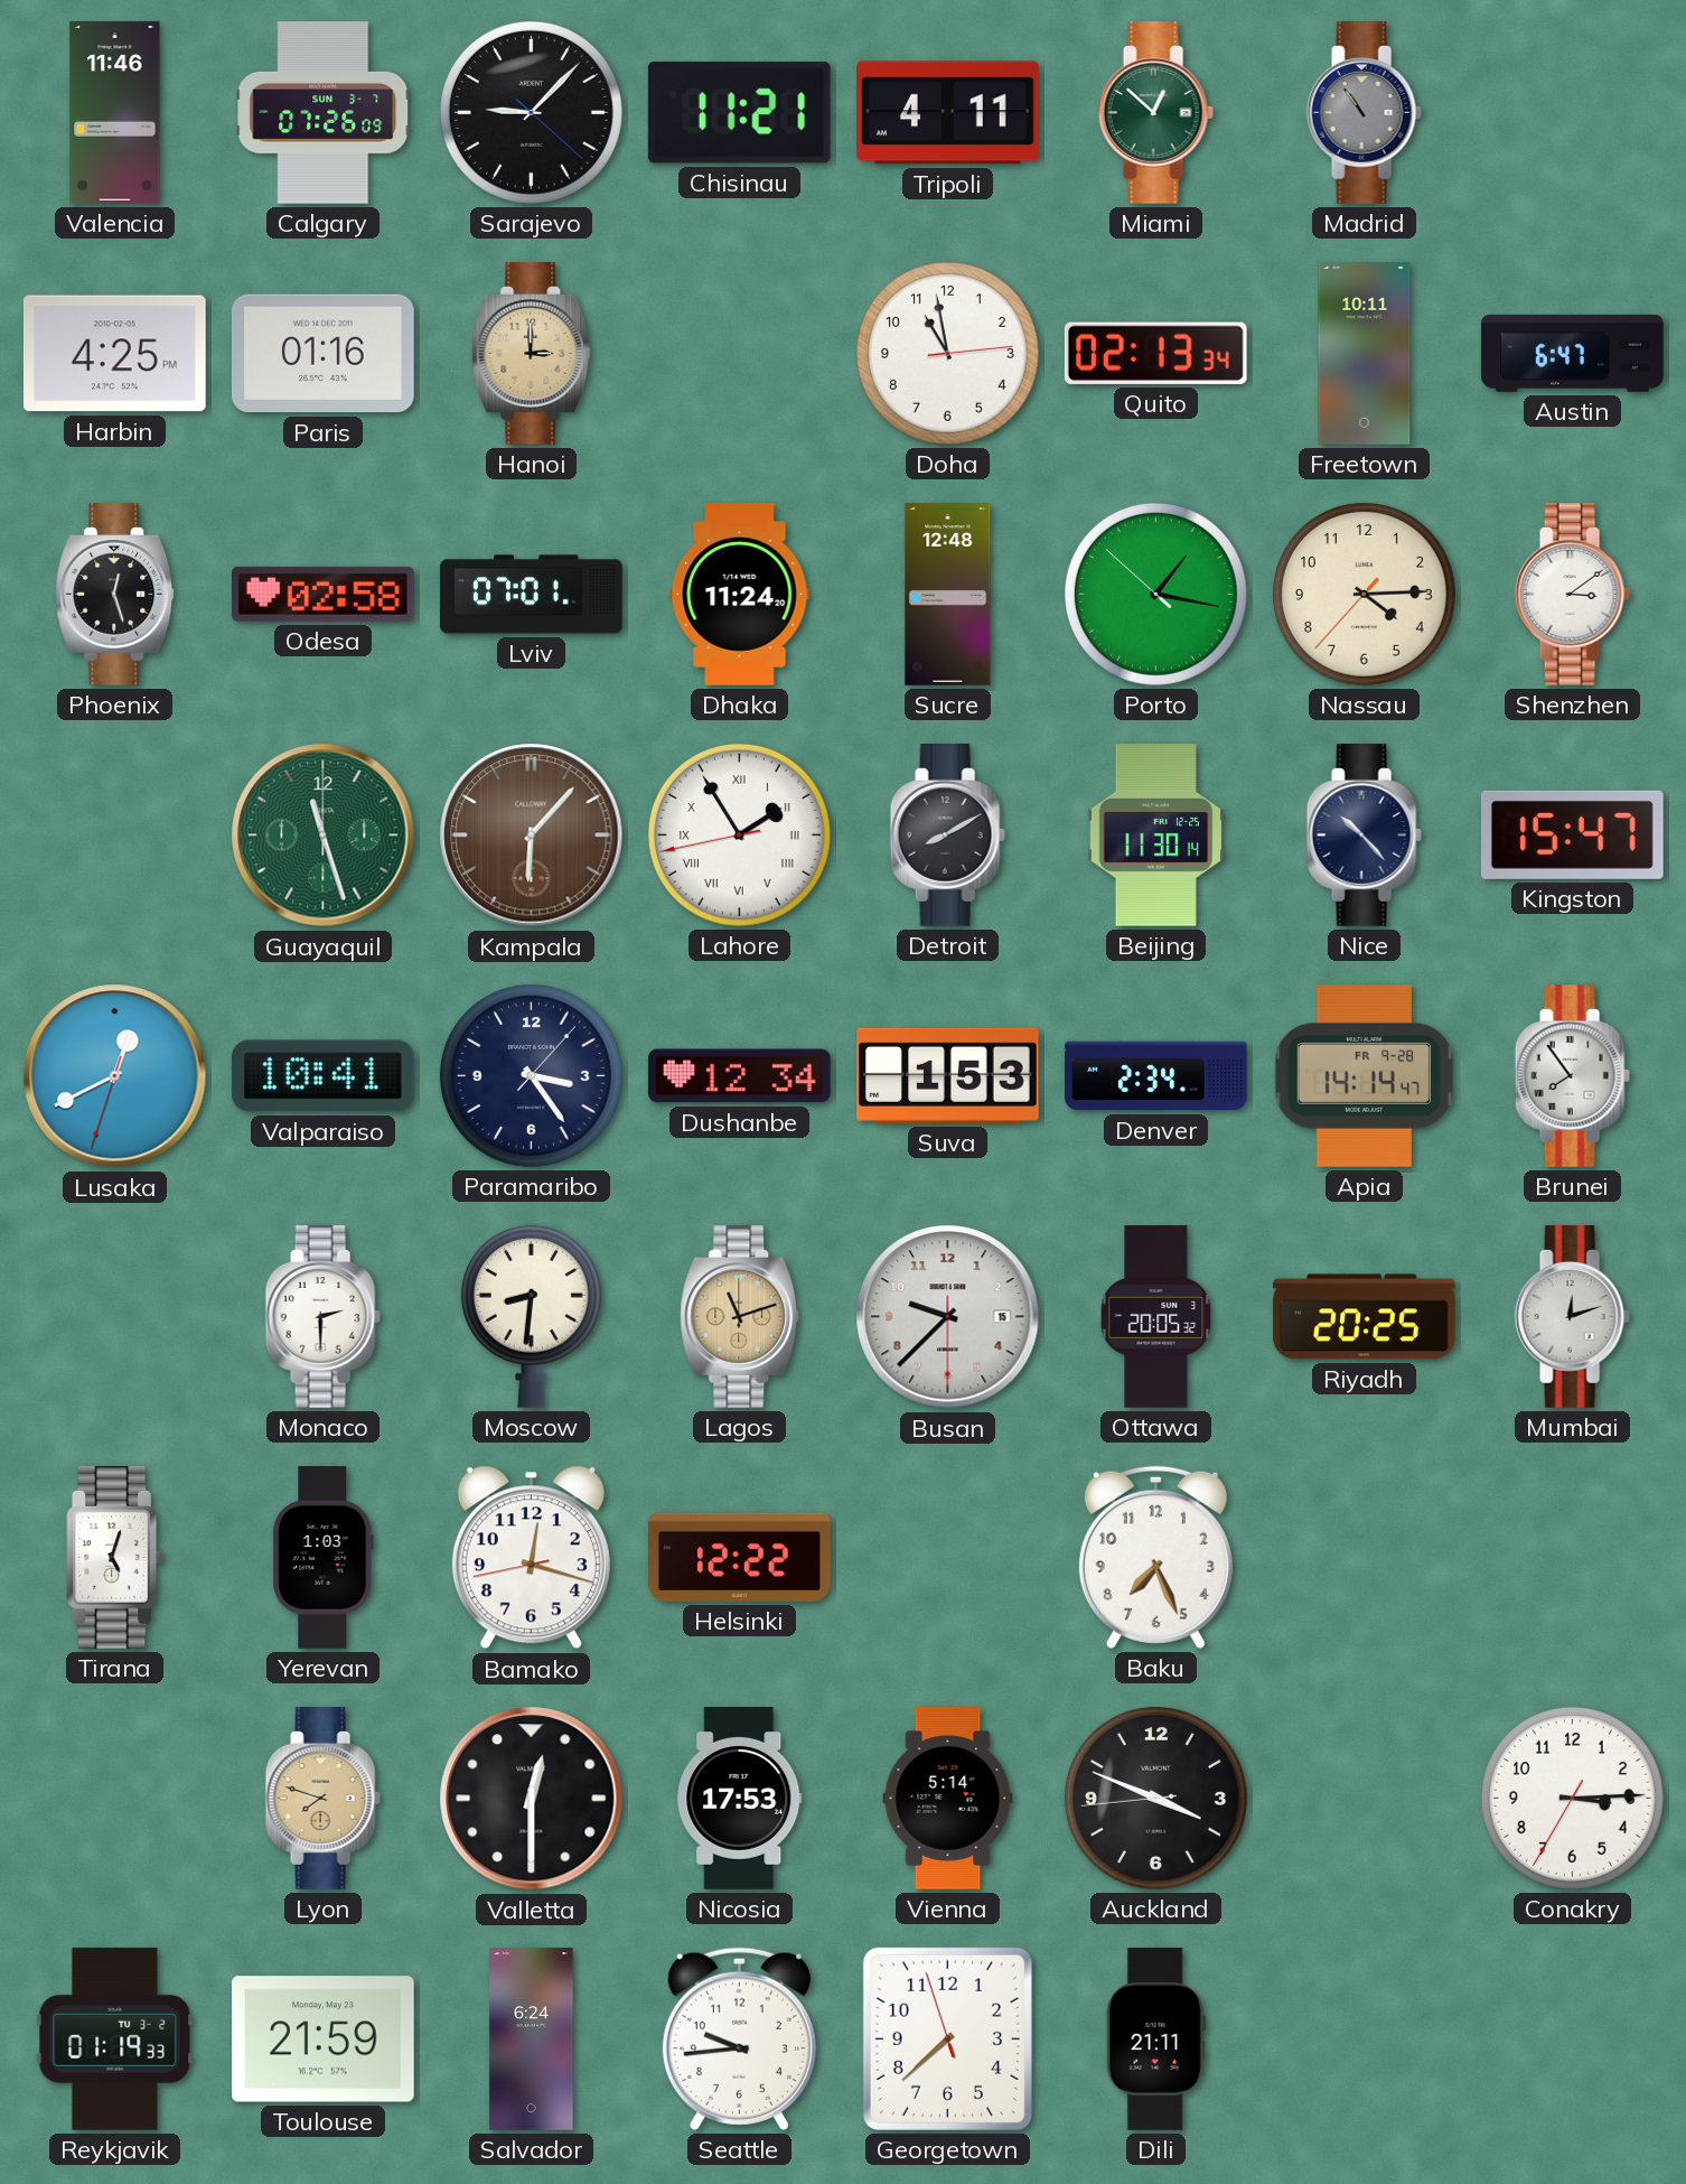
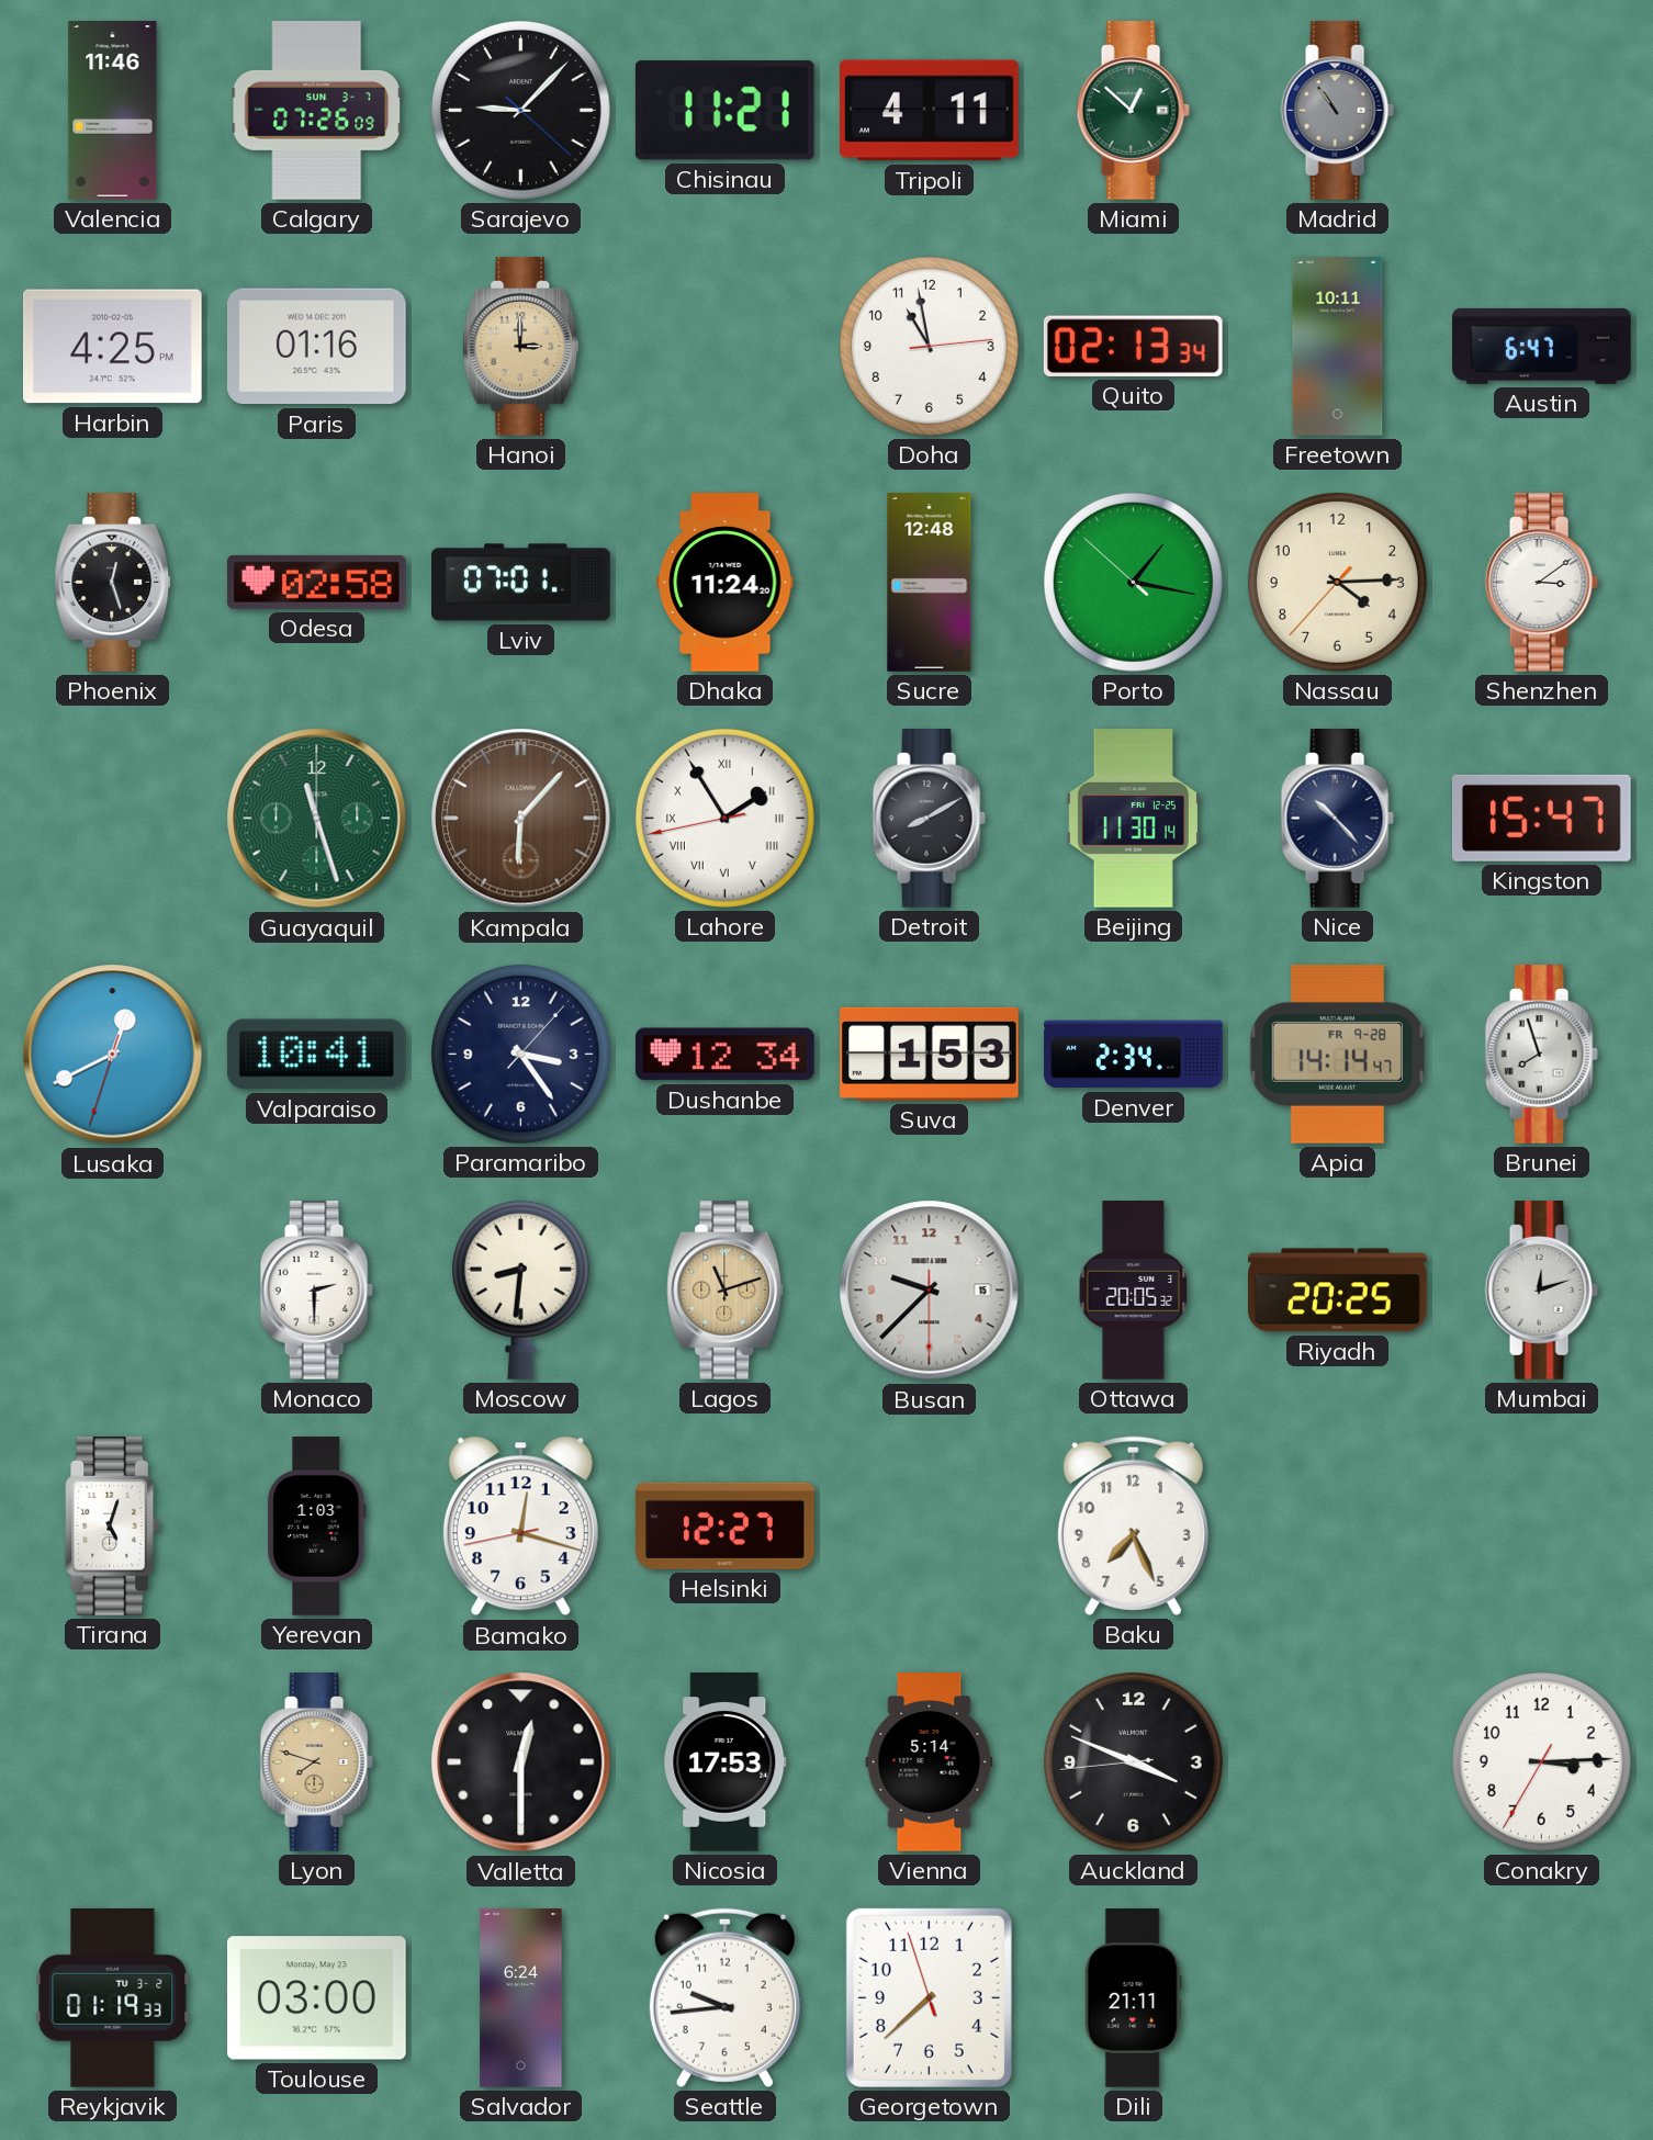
Brunei: 7:54 -> 7:57
Helsinki: 12:22 -> 12:27
Toulouse: 21:59 -> 03:00
